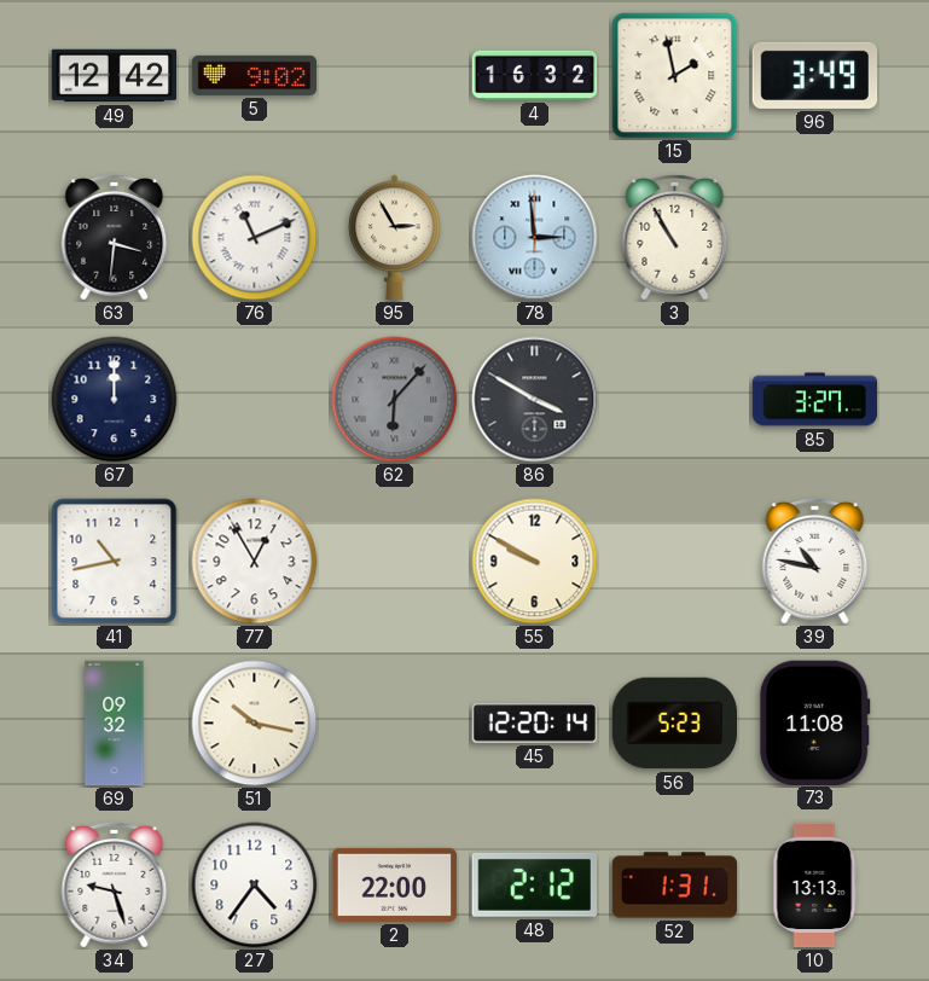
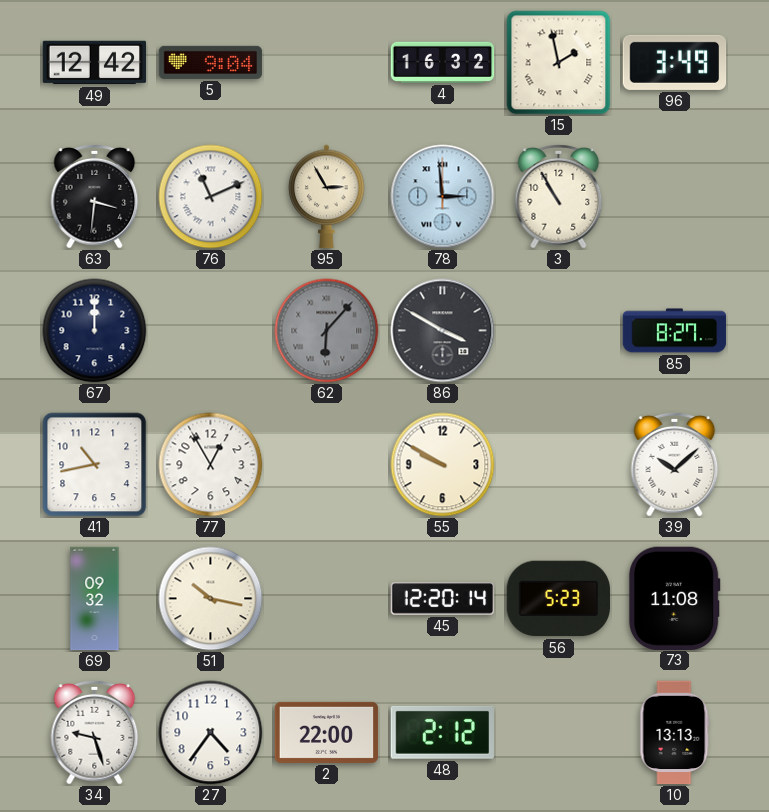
5: 9:02 -> 9:04
85: 3:27 -> 8:27
39: 10:47 -> 10:08
52: 1:31 -> none
